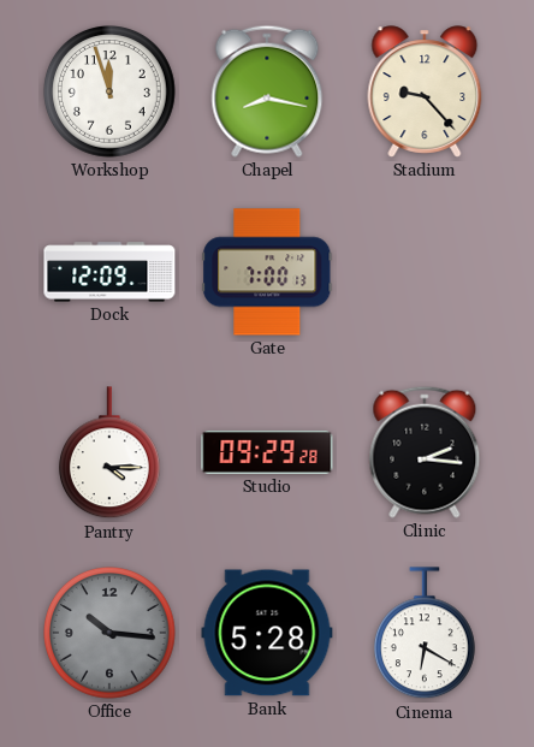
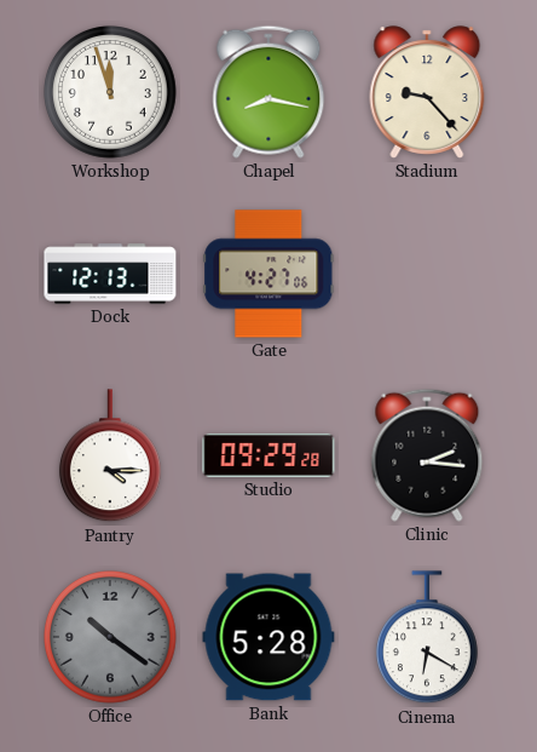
Dock: 12:09 -> 12:13
Gate: 7:00 -> 4:27
Office: 10:16 -> 10:21
